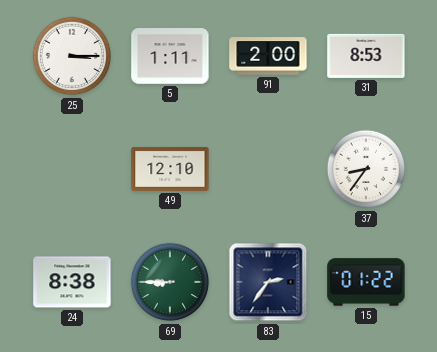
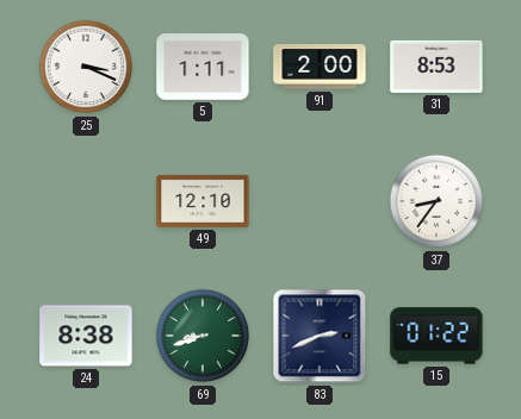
25: 3:15 -> 3:19
69: 8:45 -> 8:42
83: 2:36 -> 2:41
